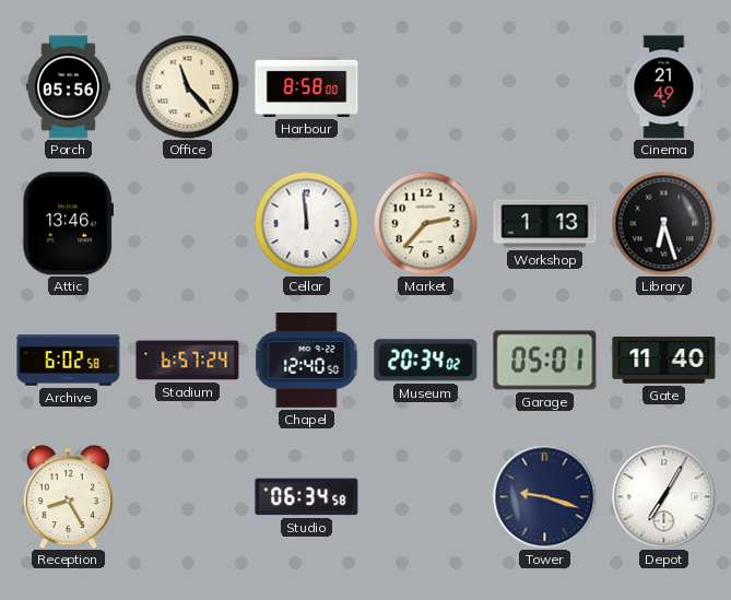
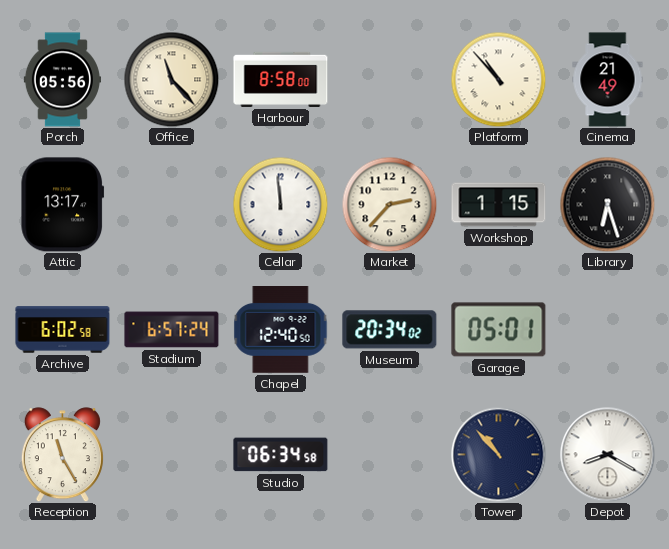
Platform: none -> 10:53
Attic: 13:46 -> 13:17
Workshop: 1:13 -> 1:15
Gate: 11:40 -> none
Reception: 8:25 -> 11:25
Tower: 9:18 -> 10:53
Depot: 7:05 -> 8:20
